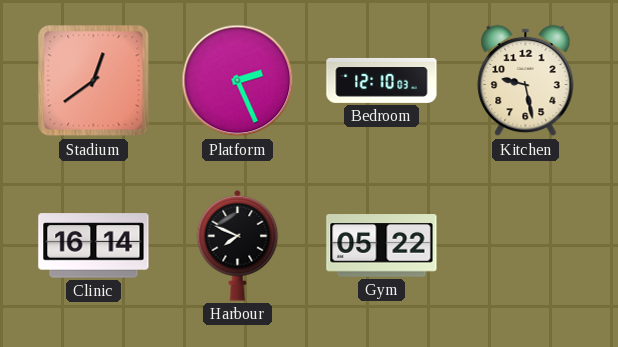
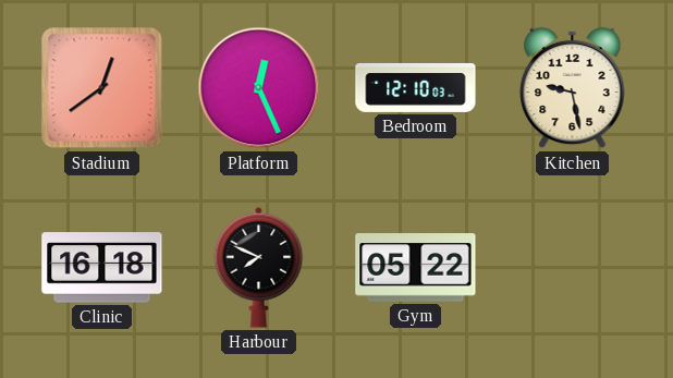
Platform: 2:26 -> 12:26
Clinic: 16:14 -> 16:18
